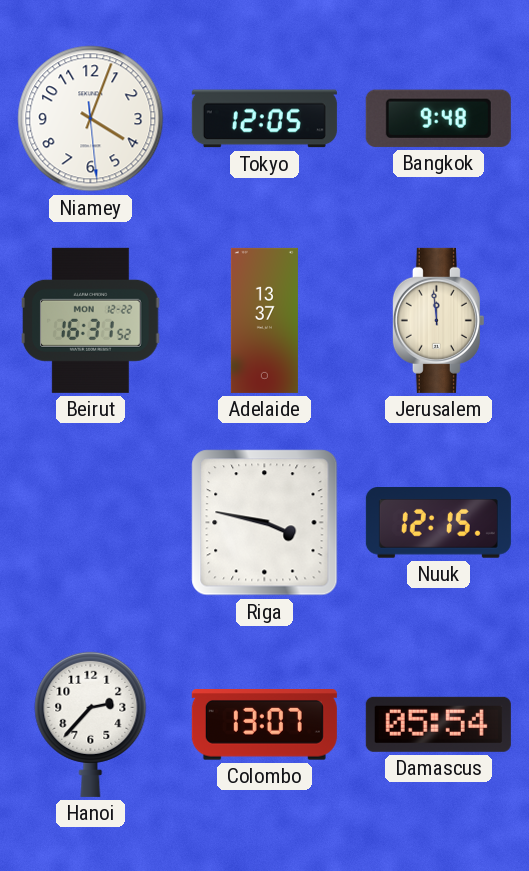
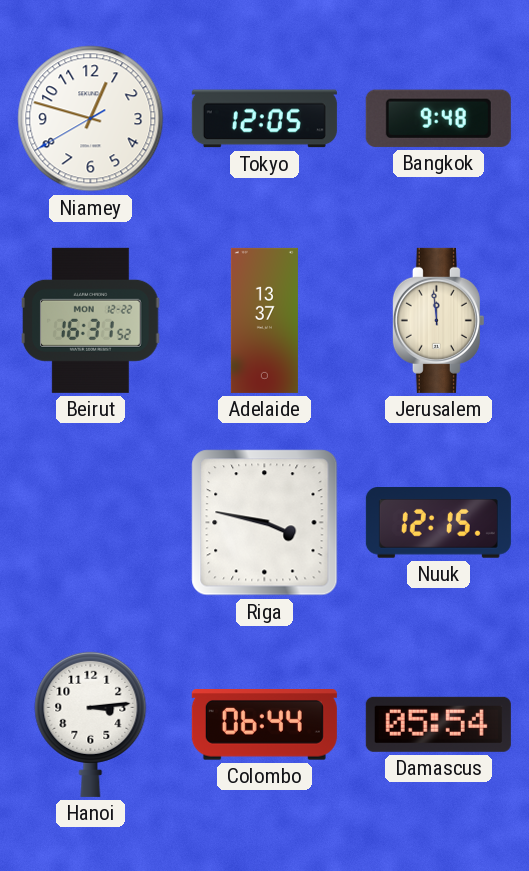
Niamey: 4:03 -> 12:47
Hanoi: 2:37 -> 3:14
Colombo: 13:07 -> 06:44
